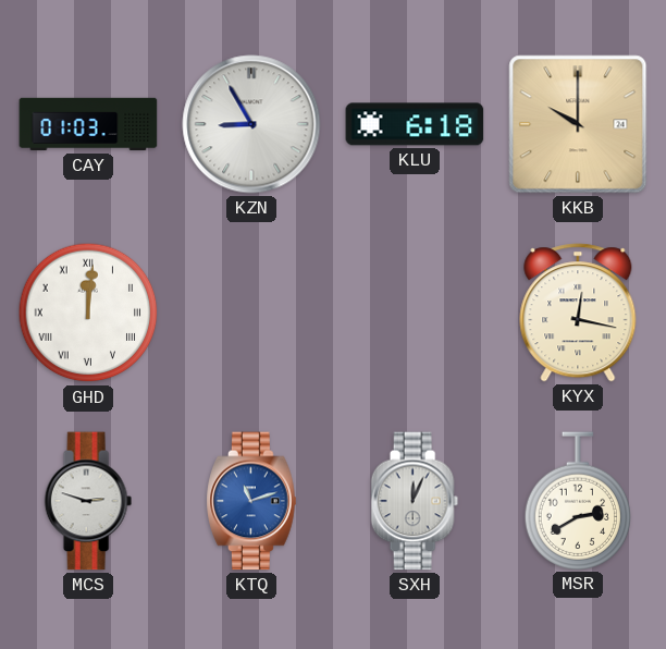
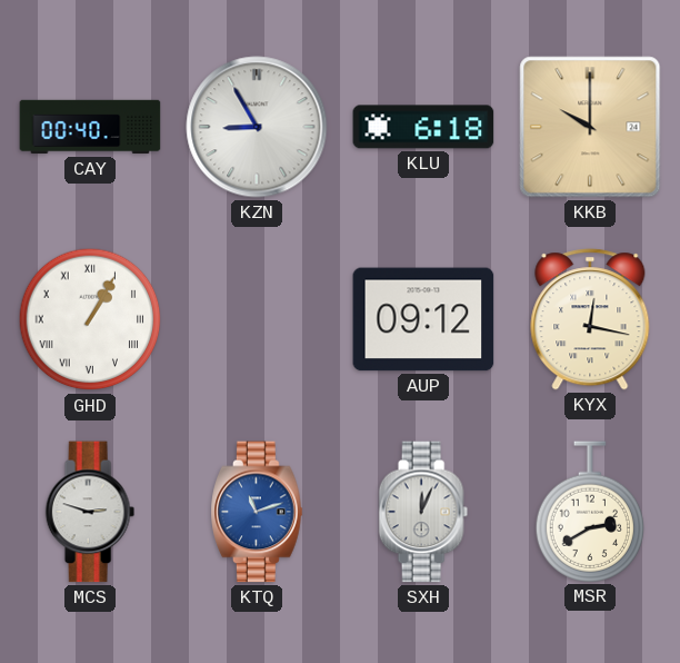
CAY: 01:03 -> 00:40
GHD: 12:01 -> 1:05
AUP: none -> 09:12
